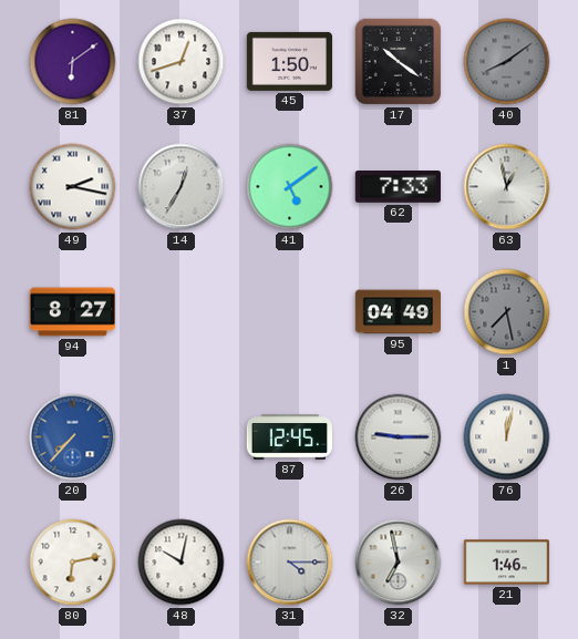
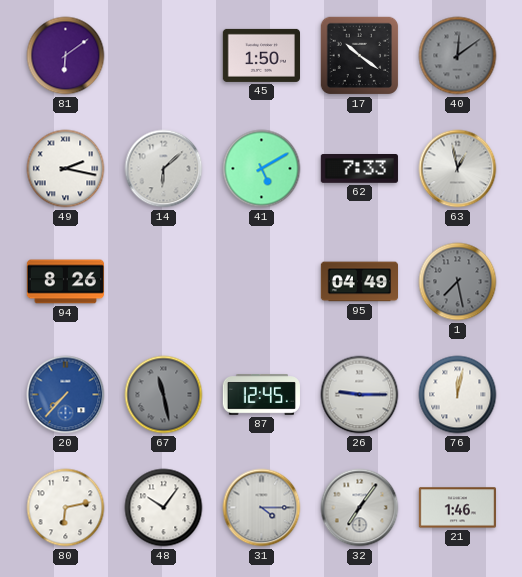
37: 12:42 -> none
40: 8:09 -> 12:09
14: 12:35 -> 6:08
41: 5:09 -> 5:10
94: 8:27 -> 8:26
67: none -> 11:28
48: 10:02 -> 10:06
32: 6:58 -> 7:06
